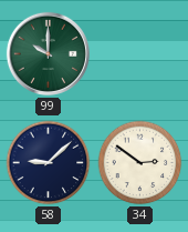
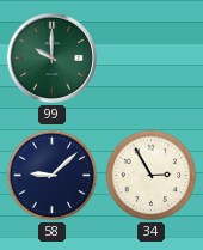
34: 2:51 -> 2:55
